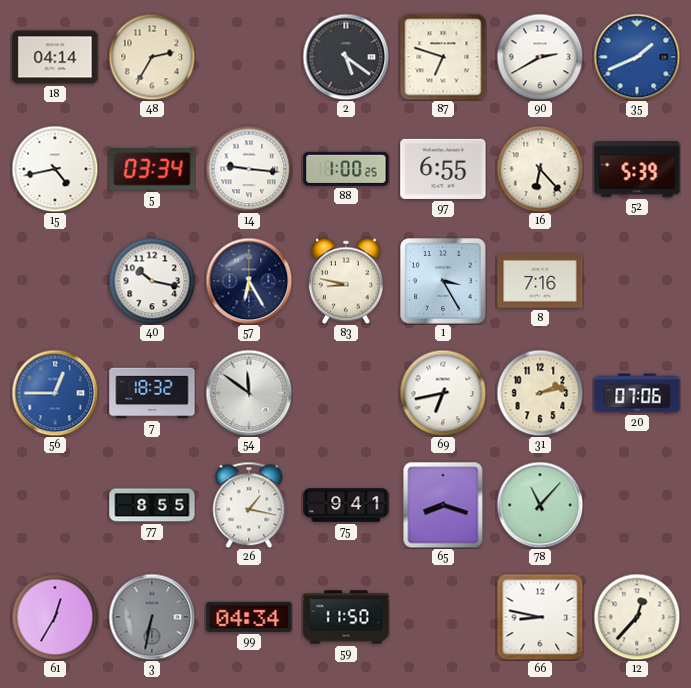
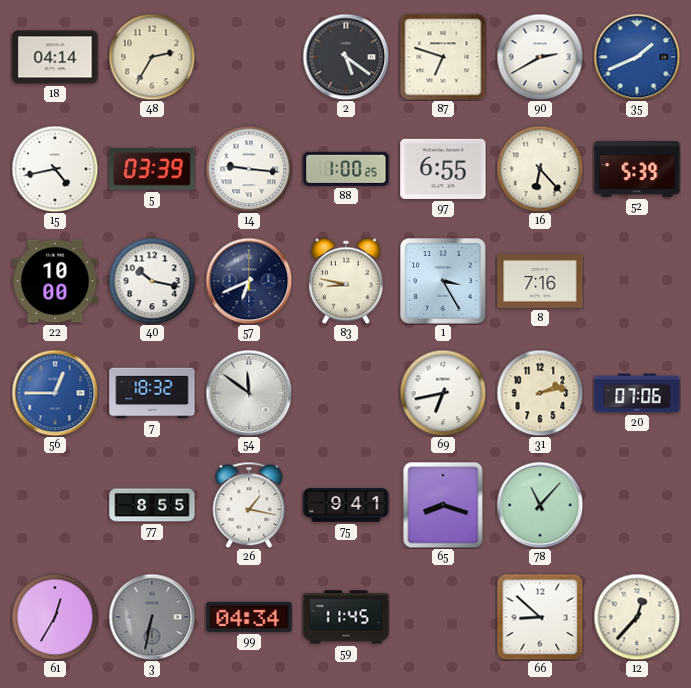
5: 03:34 -> 03:39
22: none -> 10:00
57: 6:25 -> 6:41
59: 11:50 -> 11:45
66: 8:47 -> 8:52
